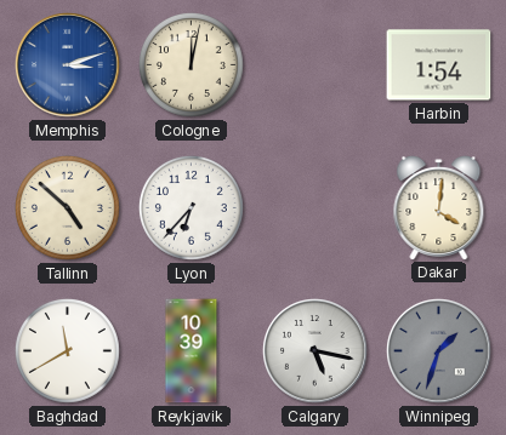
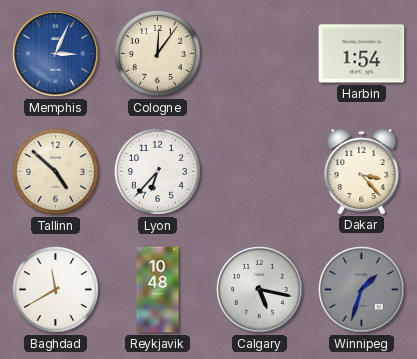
Memphis: 3:12 -> 3:04
Cologne: 12:02 -> 12:06
Dakar: 4:01 -> 3:23
Reykjavik: 10:39 -> 10:48
